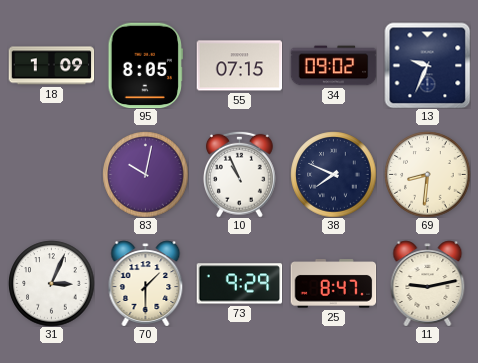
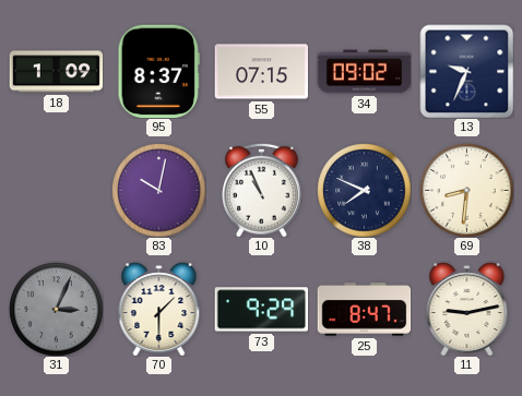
95: 8:05 -> 8:37
31 dial: white -> grey
